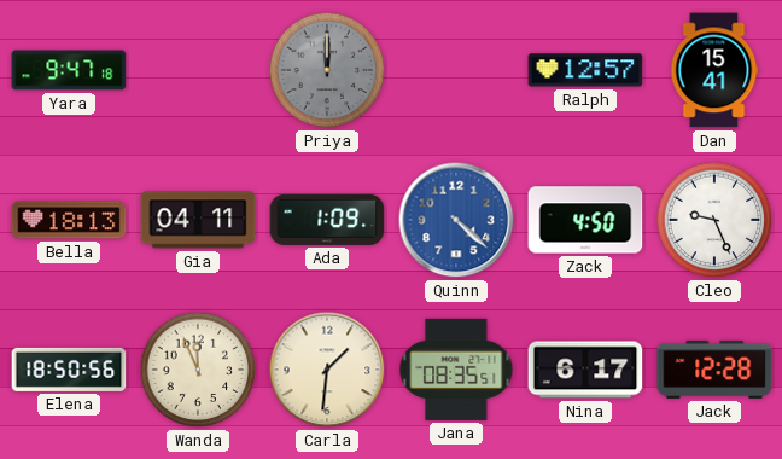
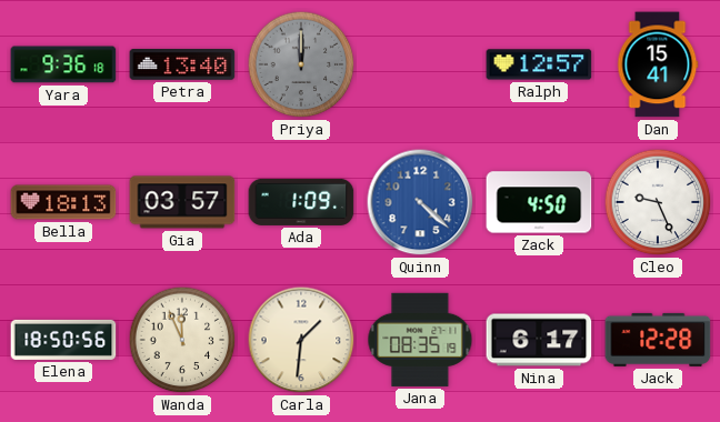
Yara: 9:47 -> 9:36
Petra: none -> 13:40
Gia: 04:11 -> 03:57
Jana: 08:35:51 -> 08:35:19
